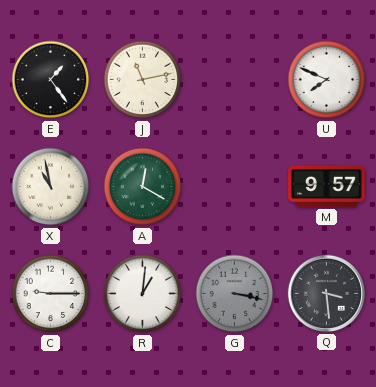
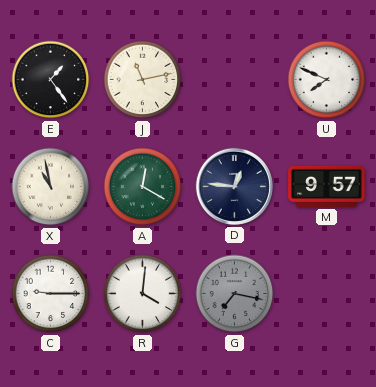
D: none -> 12:46
R: 1:01 -> 4:01
G: 3:17 -> 7:17
Q: 3:29 -> none
